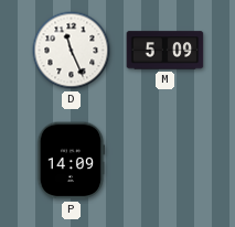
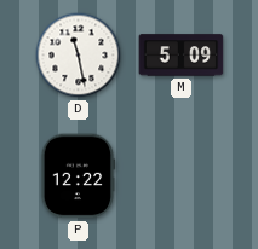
D: 11:26 -> 11:28
P: 14:09 -> 12:22
